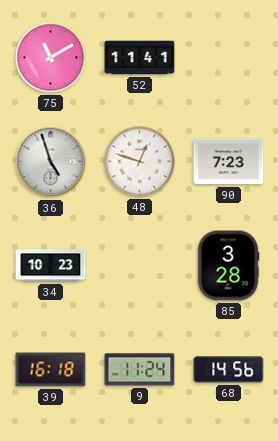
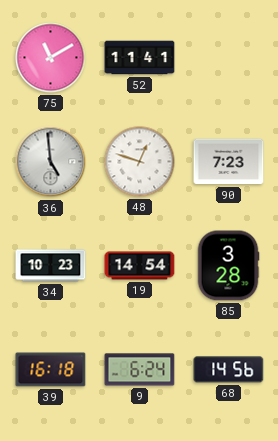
36: 4:57 -> 4:59
19: none -> 14:54
9: 11:24 -> 6:24
